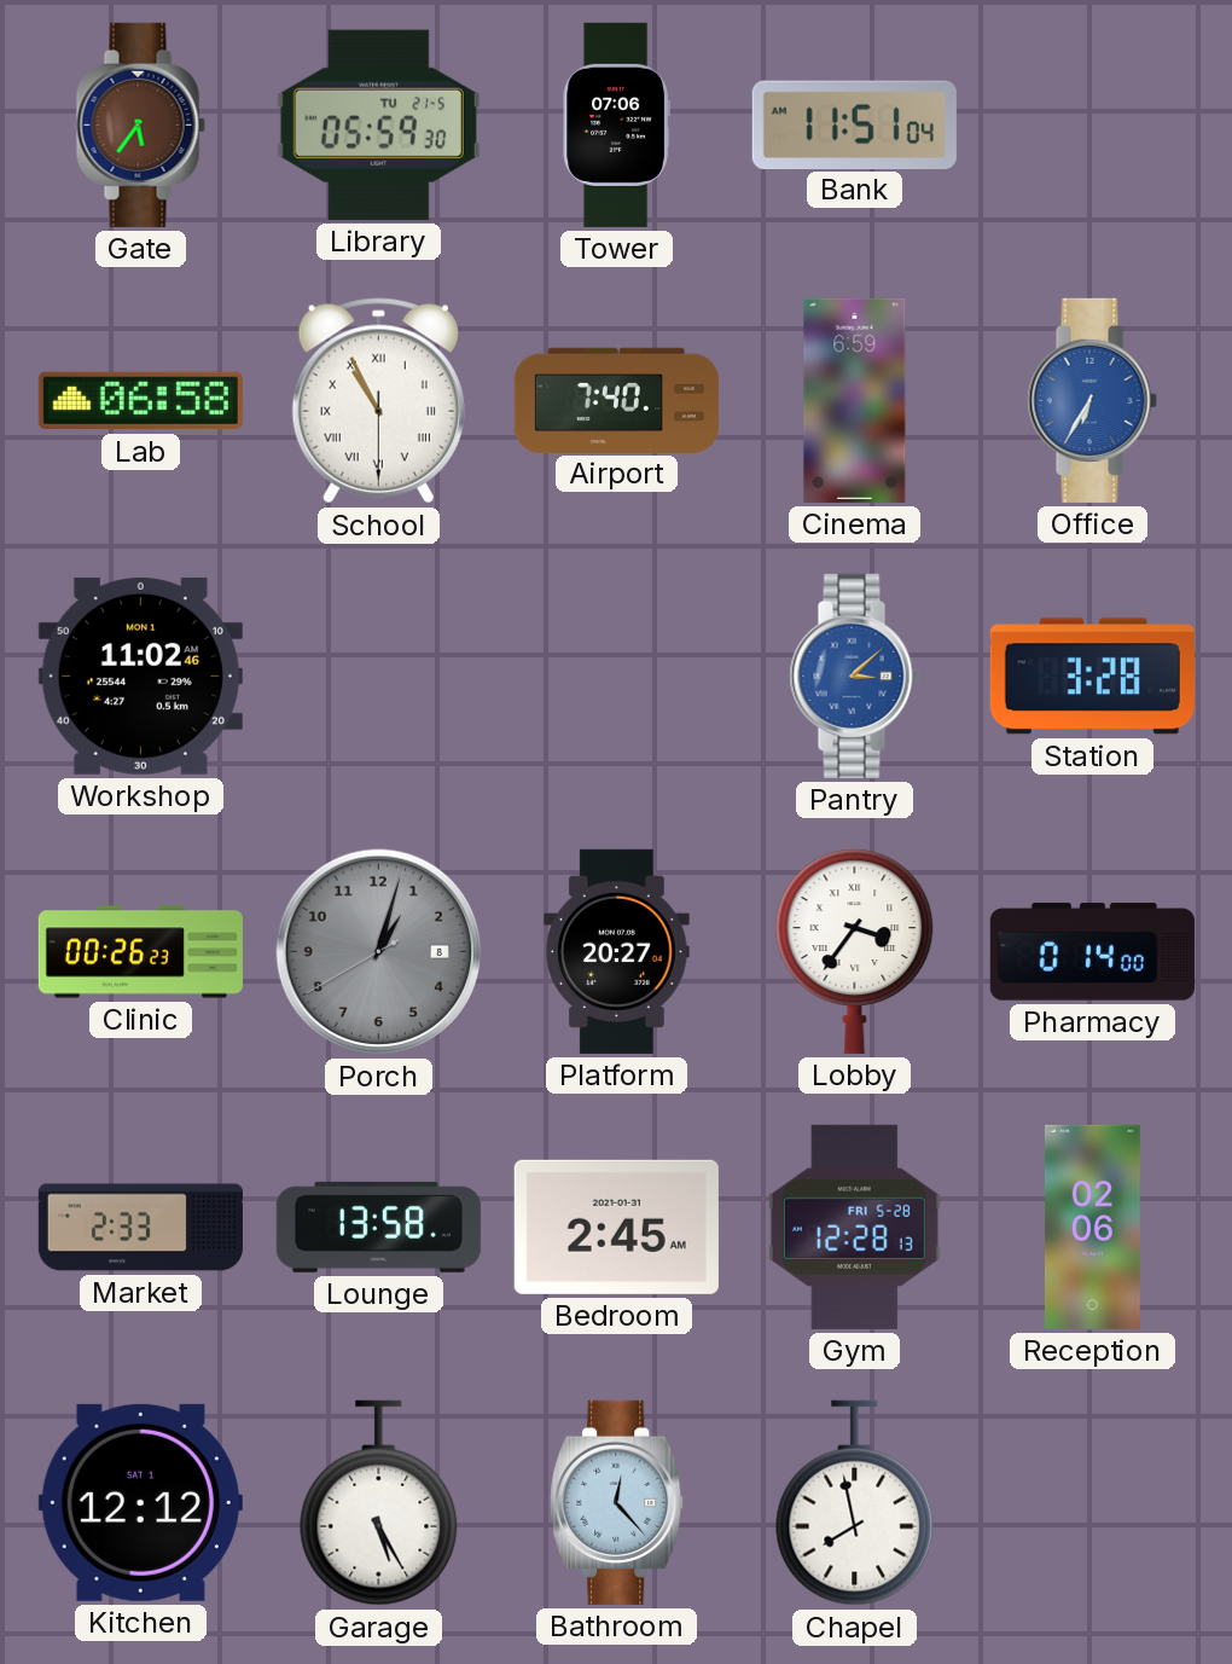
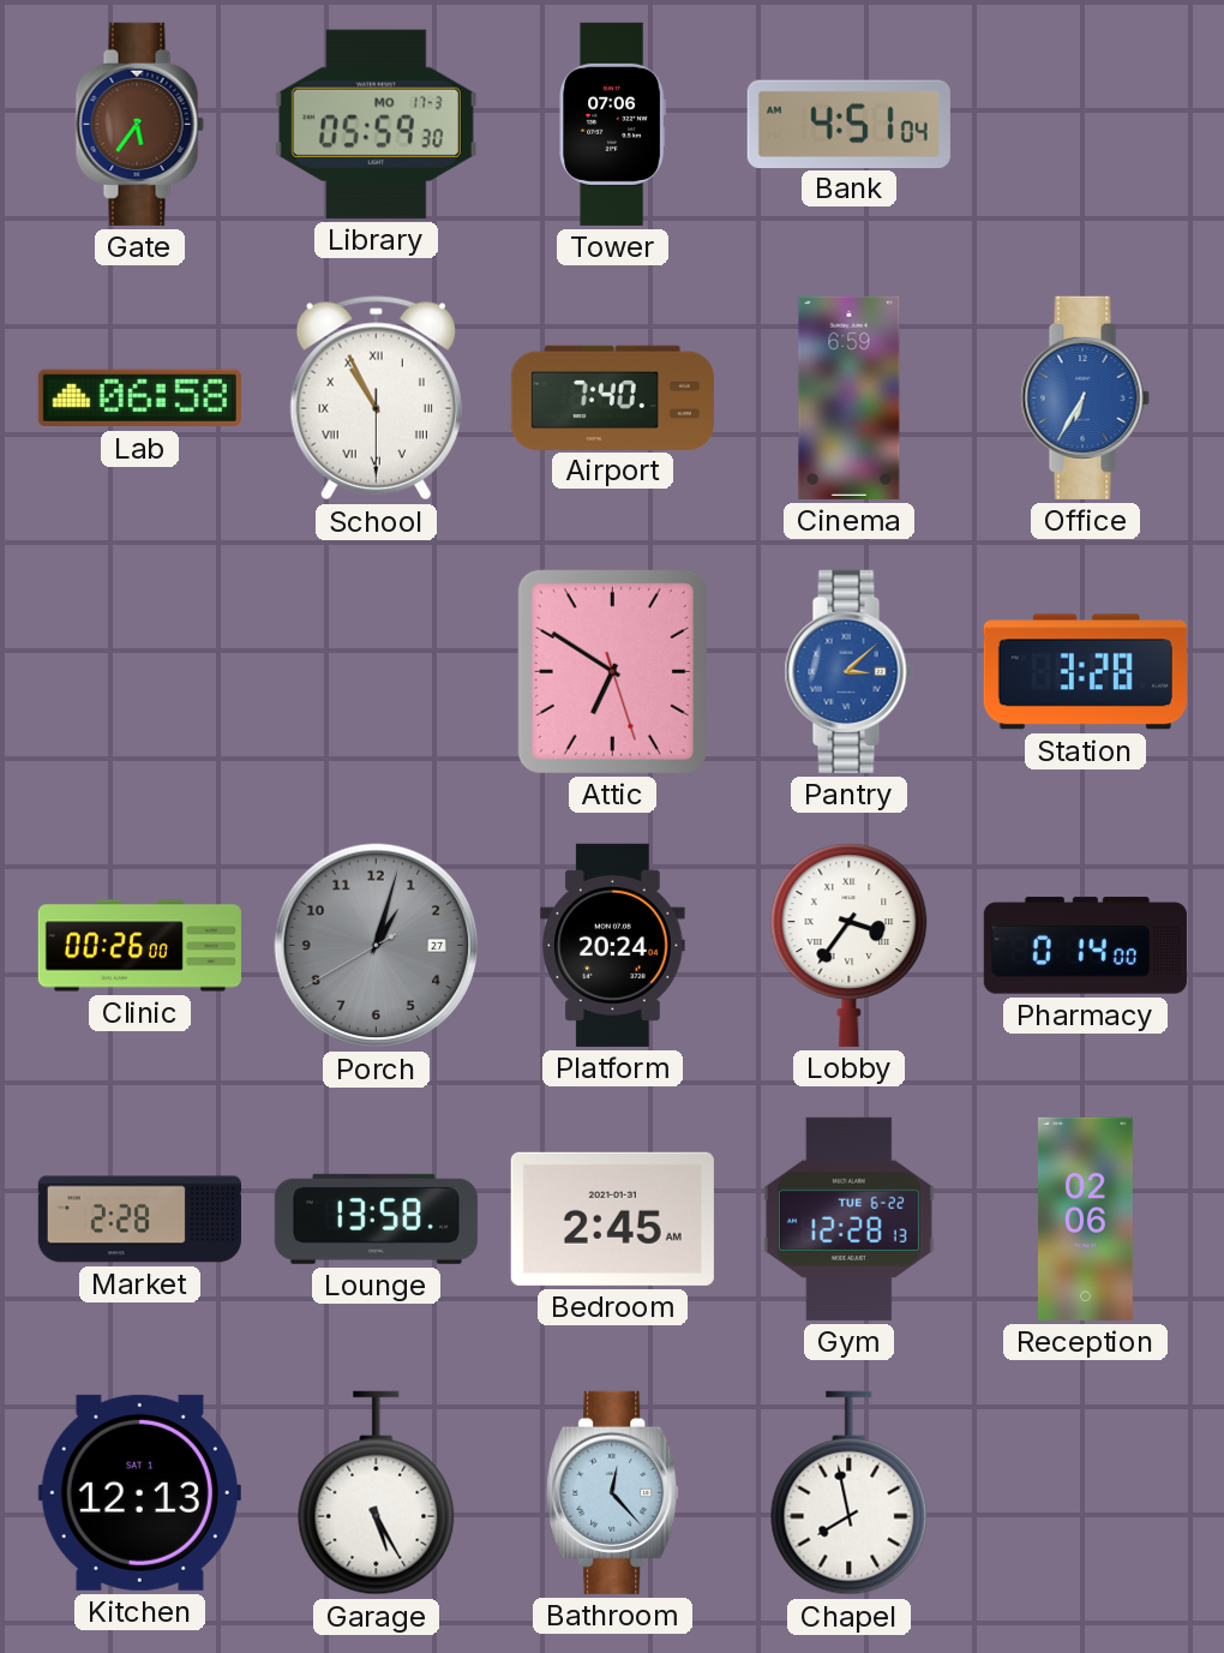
Library date: TU 21-5 -> MO 17-3
Bank: 11:51 -> 4:51
Workshop: 11:02 -> none
Attic: none -> 6:50
Clinic: 00:26:23 -> 00:26:00
Porch date: 8 -> 27
Platform: 20:27 -> 20:24
Market: 2:33 -> 2:28
Gym date: FRI 5-28 -> TUE 6-22
Kitchen: 12:12 -> 12:13
